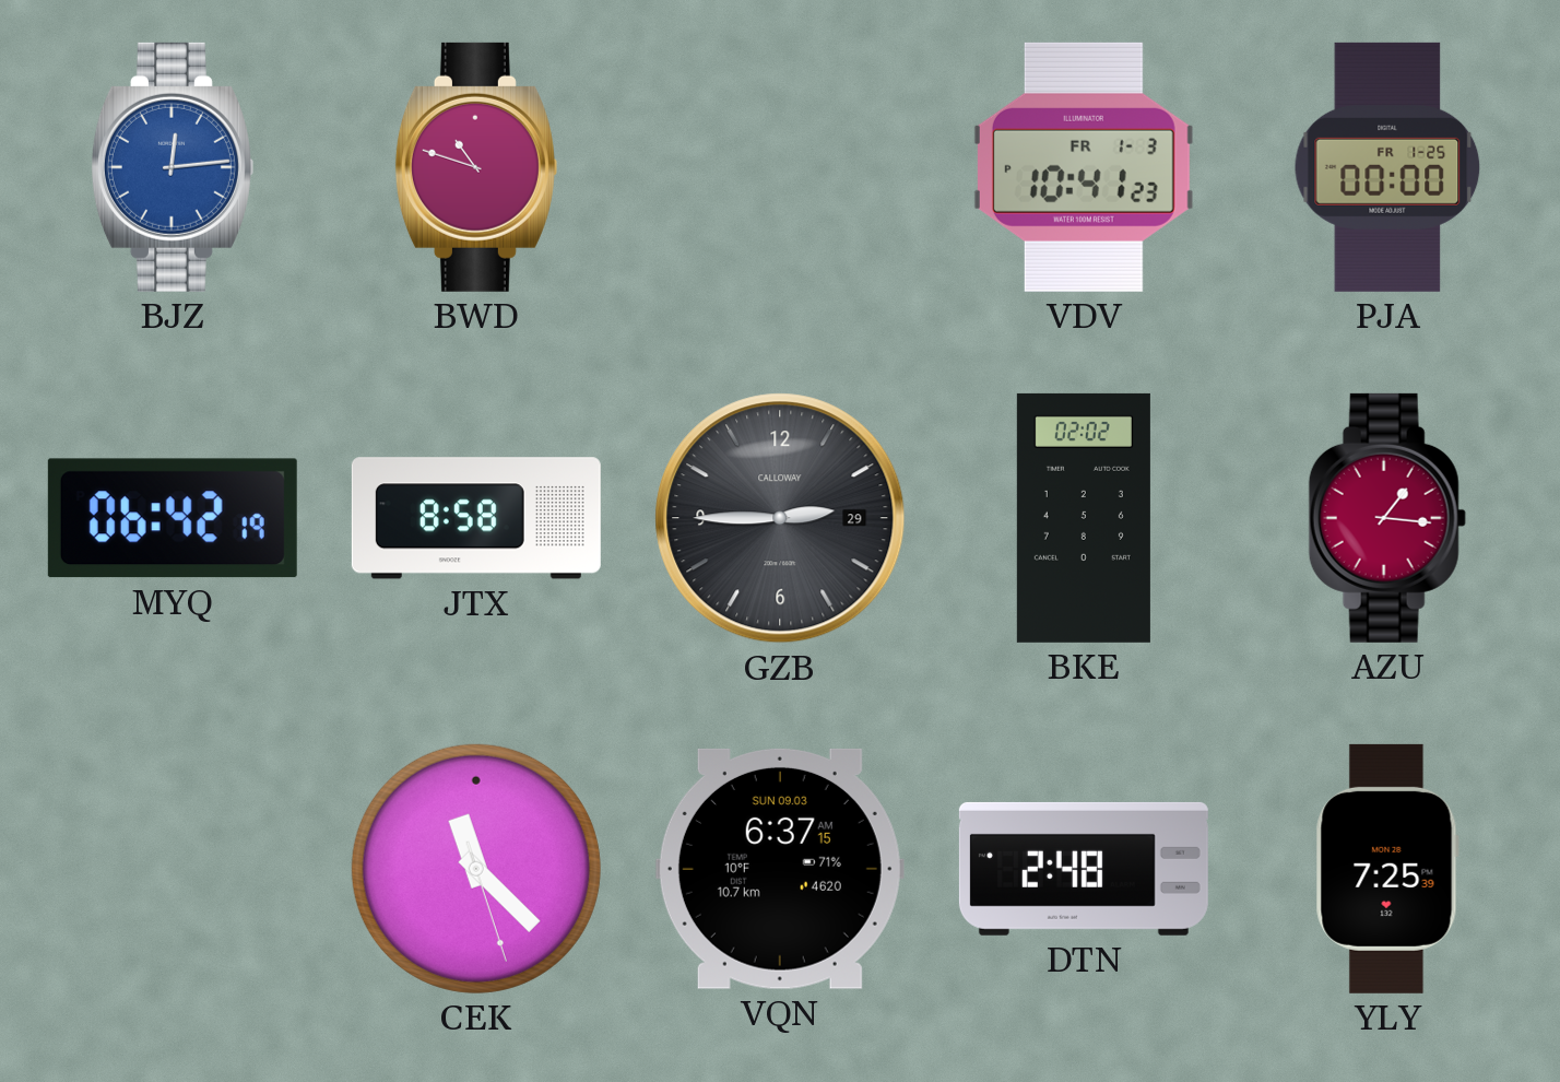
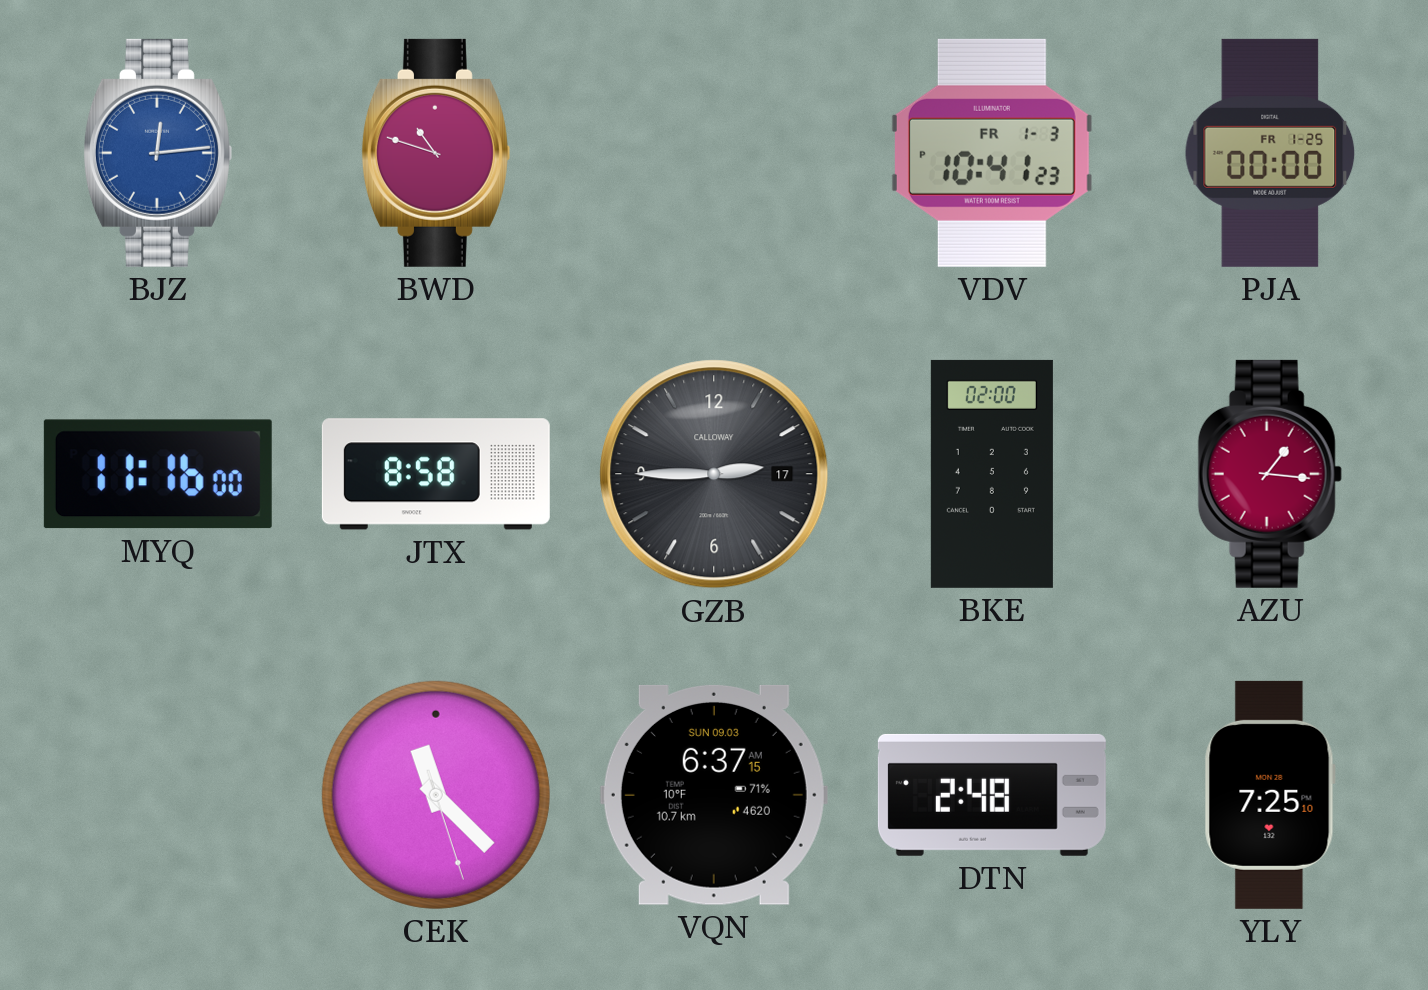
MYQ: 06:42 -> 11:16
GZB date: 29 -> 17
BKE: 02:02 -> 02:00
YLY: 7:25:39 -> 7:25:10
